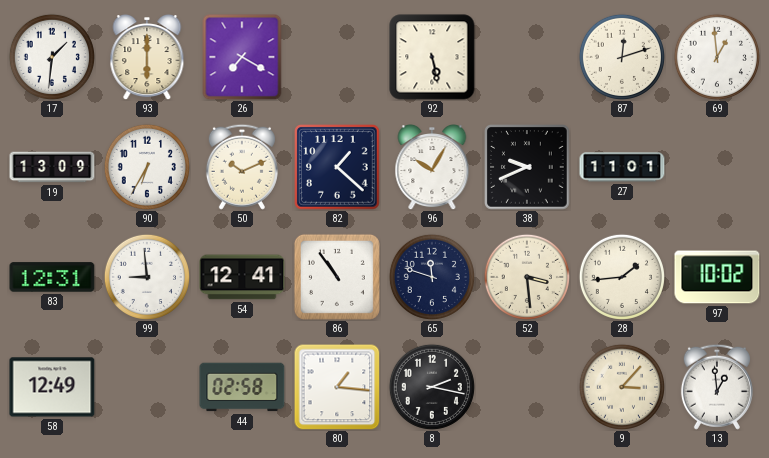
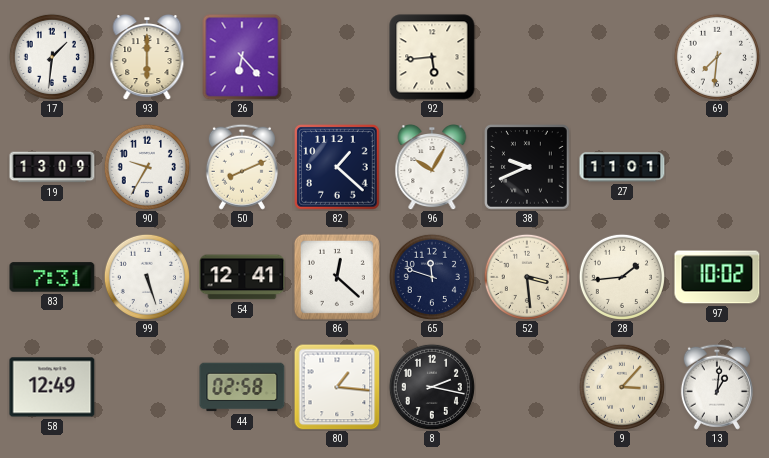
26: 7:20 -> 6:23
92: 5:28 -> 5:44
87: 12:12 -> none
69: 12:59 -> 7:31
90: 6:35 -> 9:35
50: 10:11 -> 8:11
83: 12:31 -> 7:31
99: 8:59 -> 5:27
86: 10:54 -> 12:22
13: 12:59 -> 1:01
